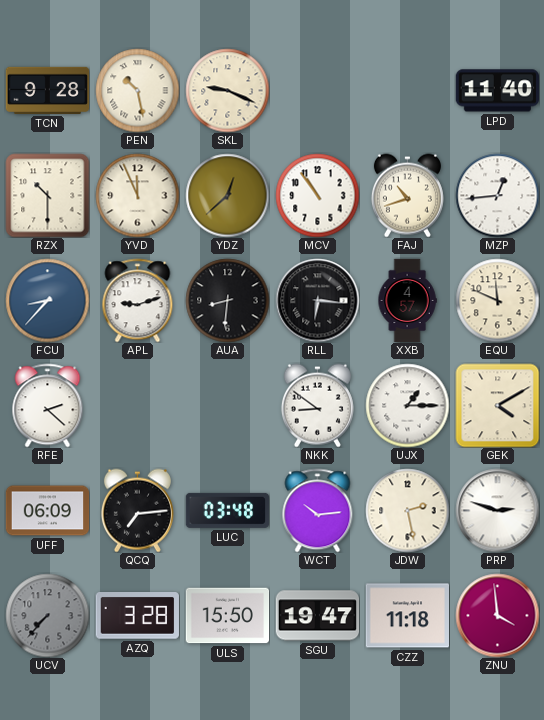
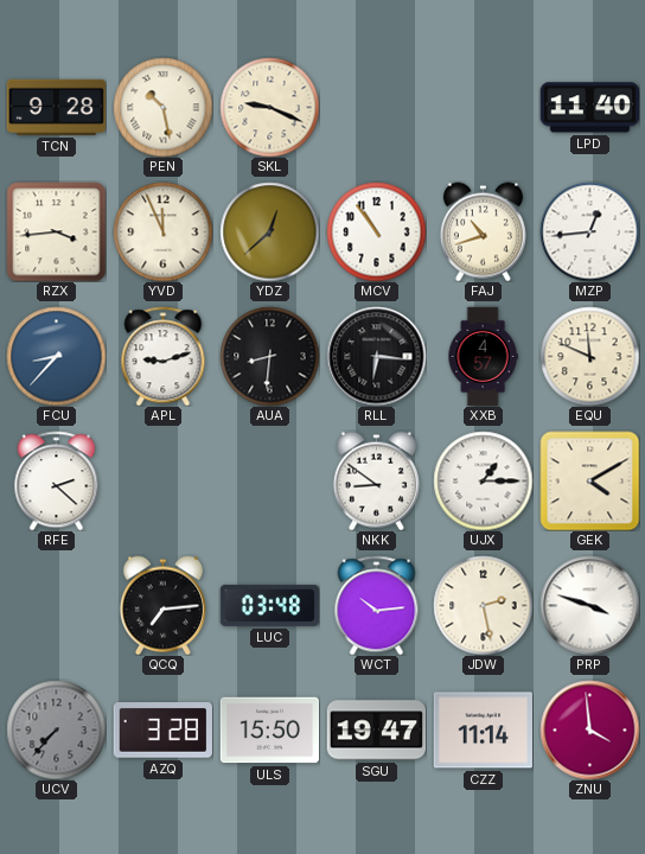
RZX: 10:30 -> 3:44
UFF: 06:09 -> none
PRP: 2:48 -> 3:48
CZZ: 11:18 -> 11:14
